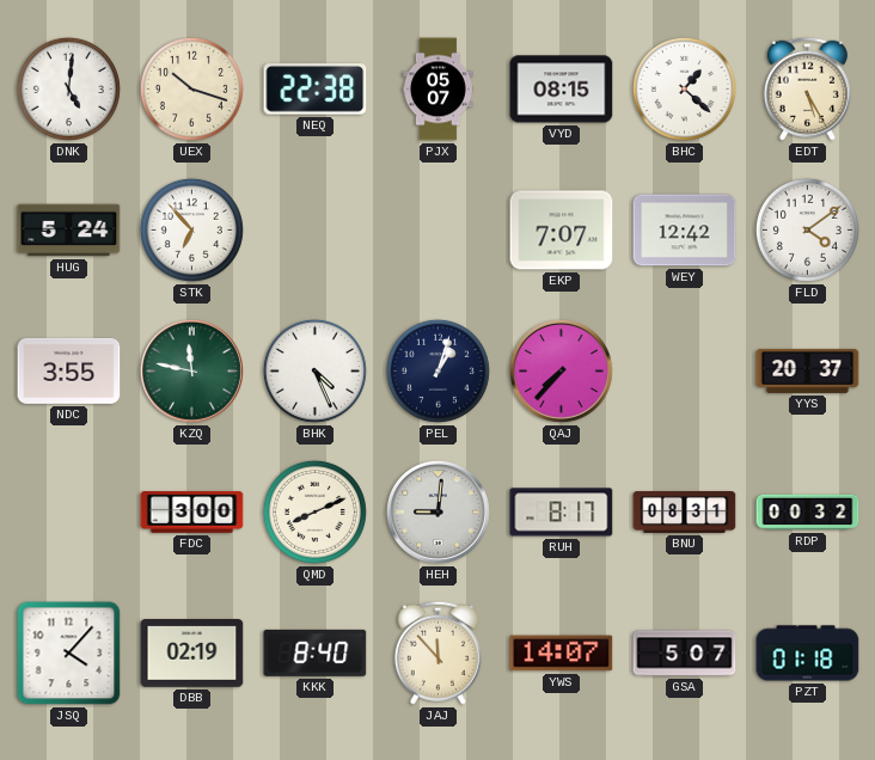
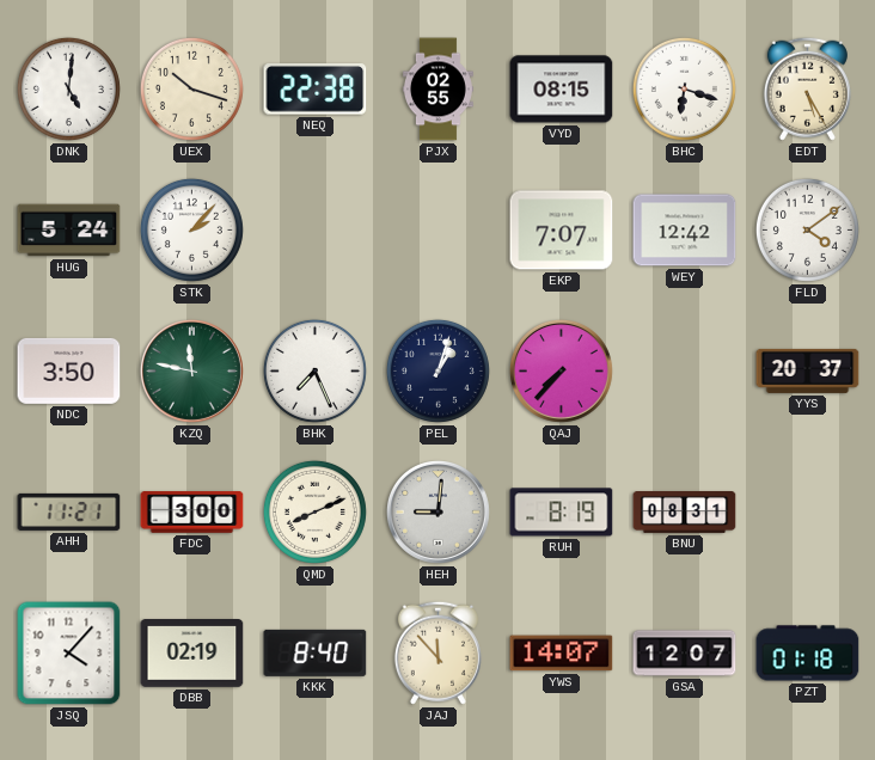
PJX: 05:07 -> 02:55
BHC: 1:22 -> 6:18
STK: 6:53 -> 2:07
NDC: 3:55 -> 3:50
BHK: 4:26 -> 7:26
AHH: none -> 11:21
RUH: 8:17 -> 8:19
RDP: 00:32 -> none
GSA: 5:07 -> 12:07
